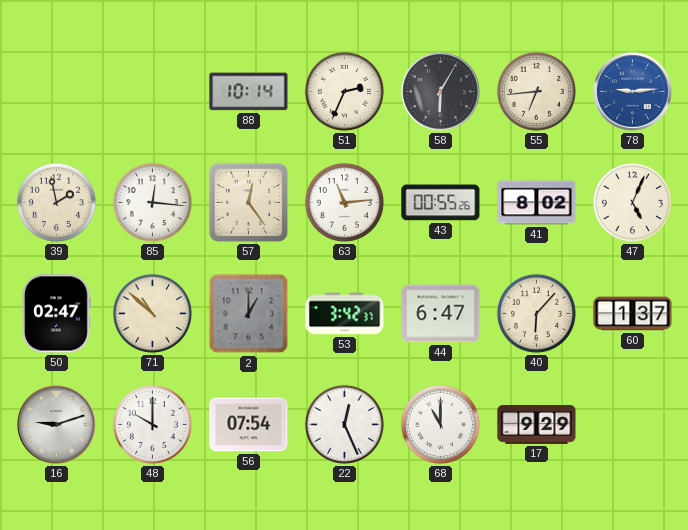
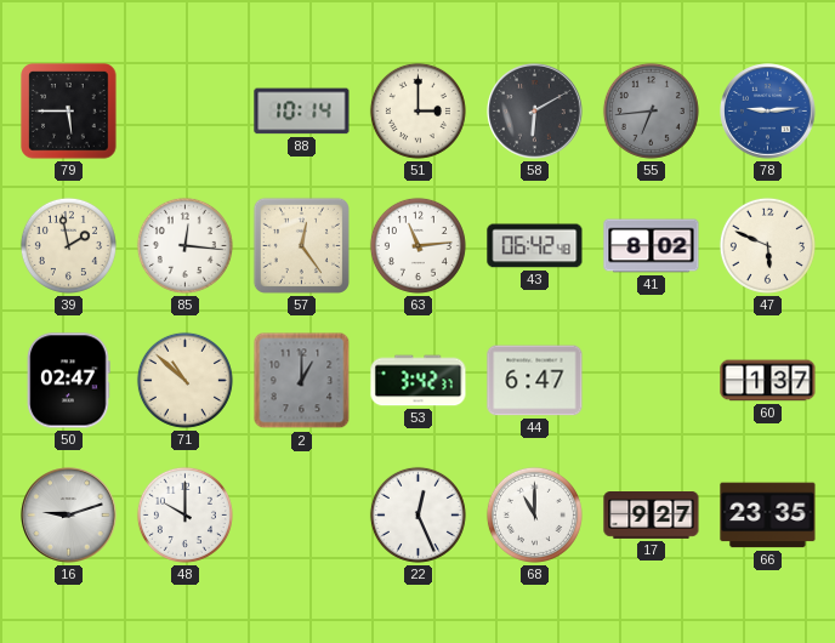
79: none -> 5:45
51: 2:34 -> 3:00
58: 6:05 -> 6:10
55 dial: cream -> grey
43: 00:55 -> 06:42
47: 5:04 -> 5:49
40: 6:07 -> none
56: 07:54 -> none
17: 9:29 -> 9:27
66: none -> 23:35
